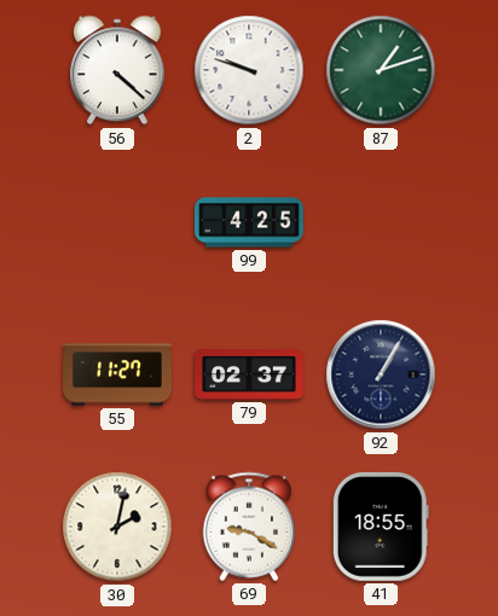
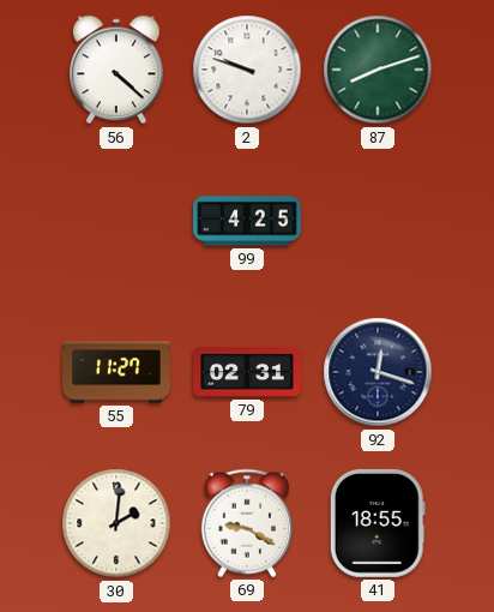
87: 1:12 -> 8:12
79: 02:37 -> 02:31
92: 1:05 -> 12:18
30: 2:02 -> 2:01
